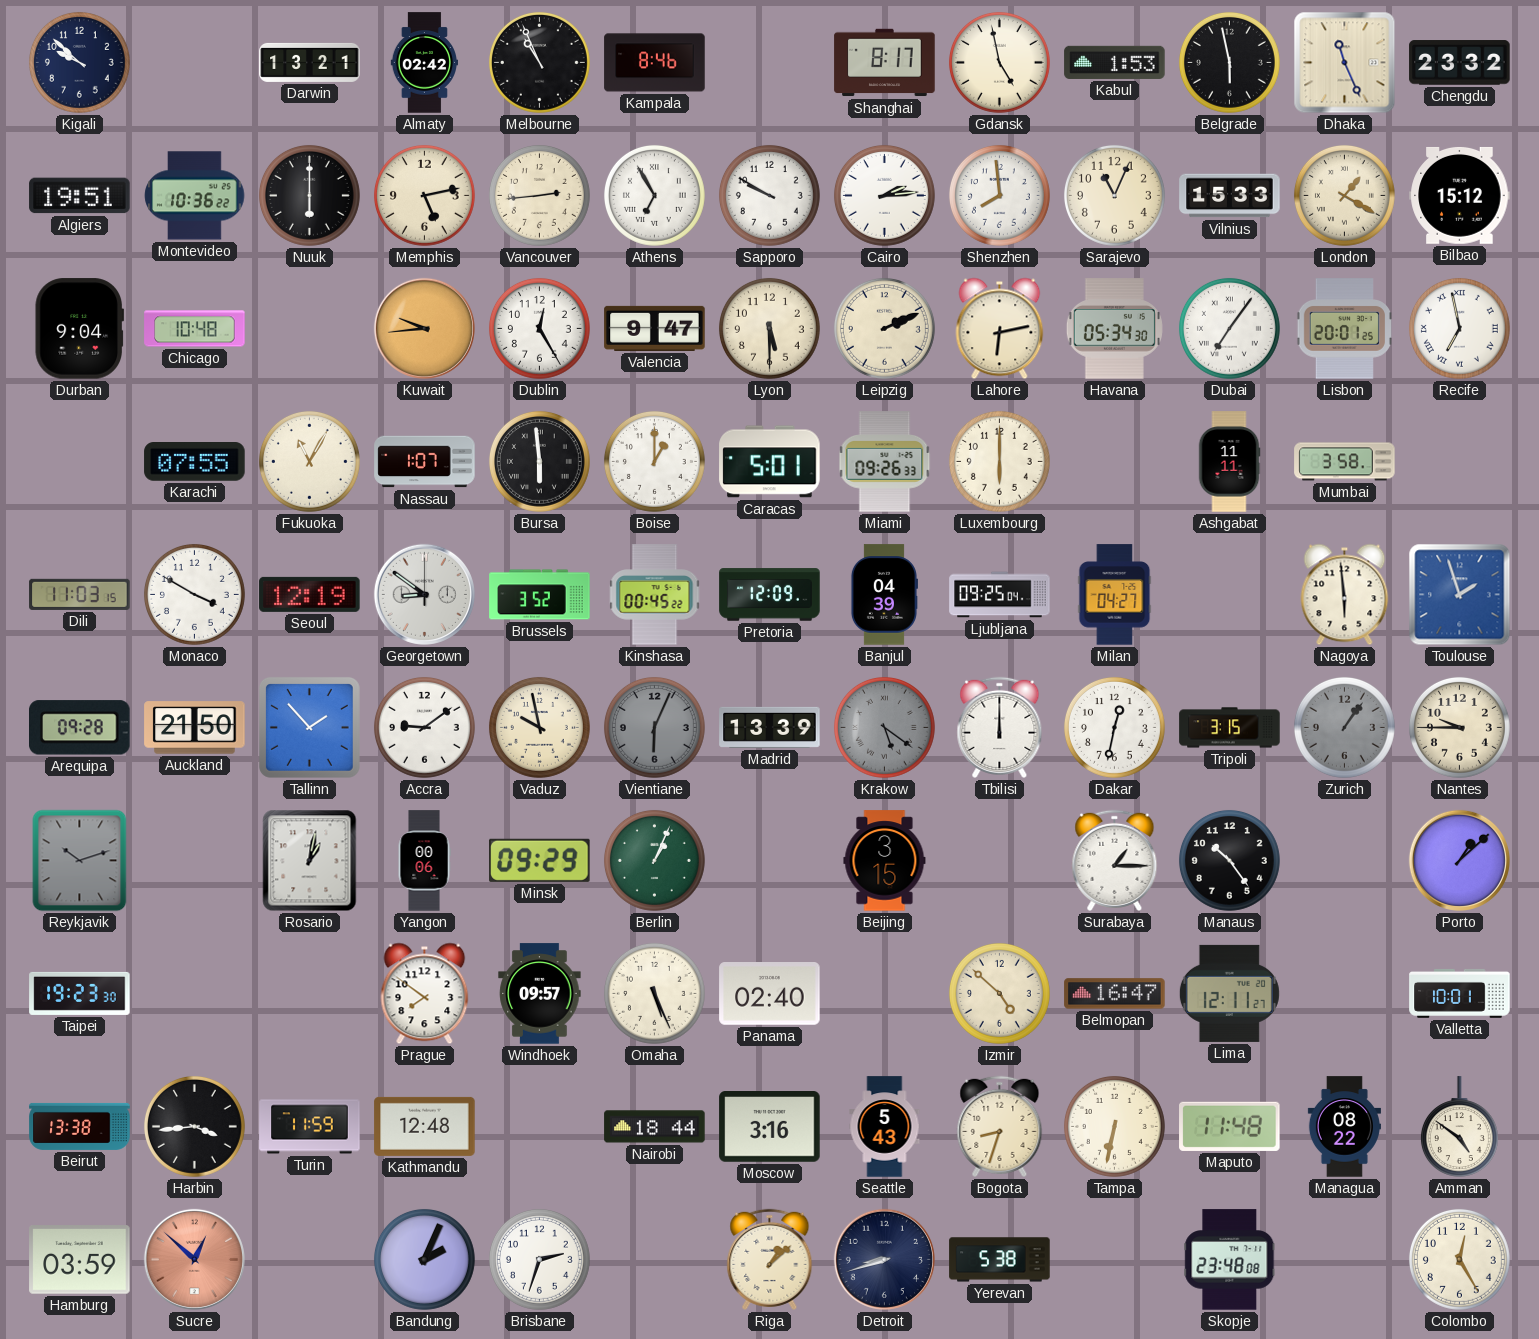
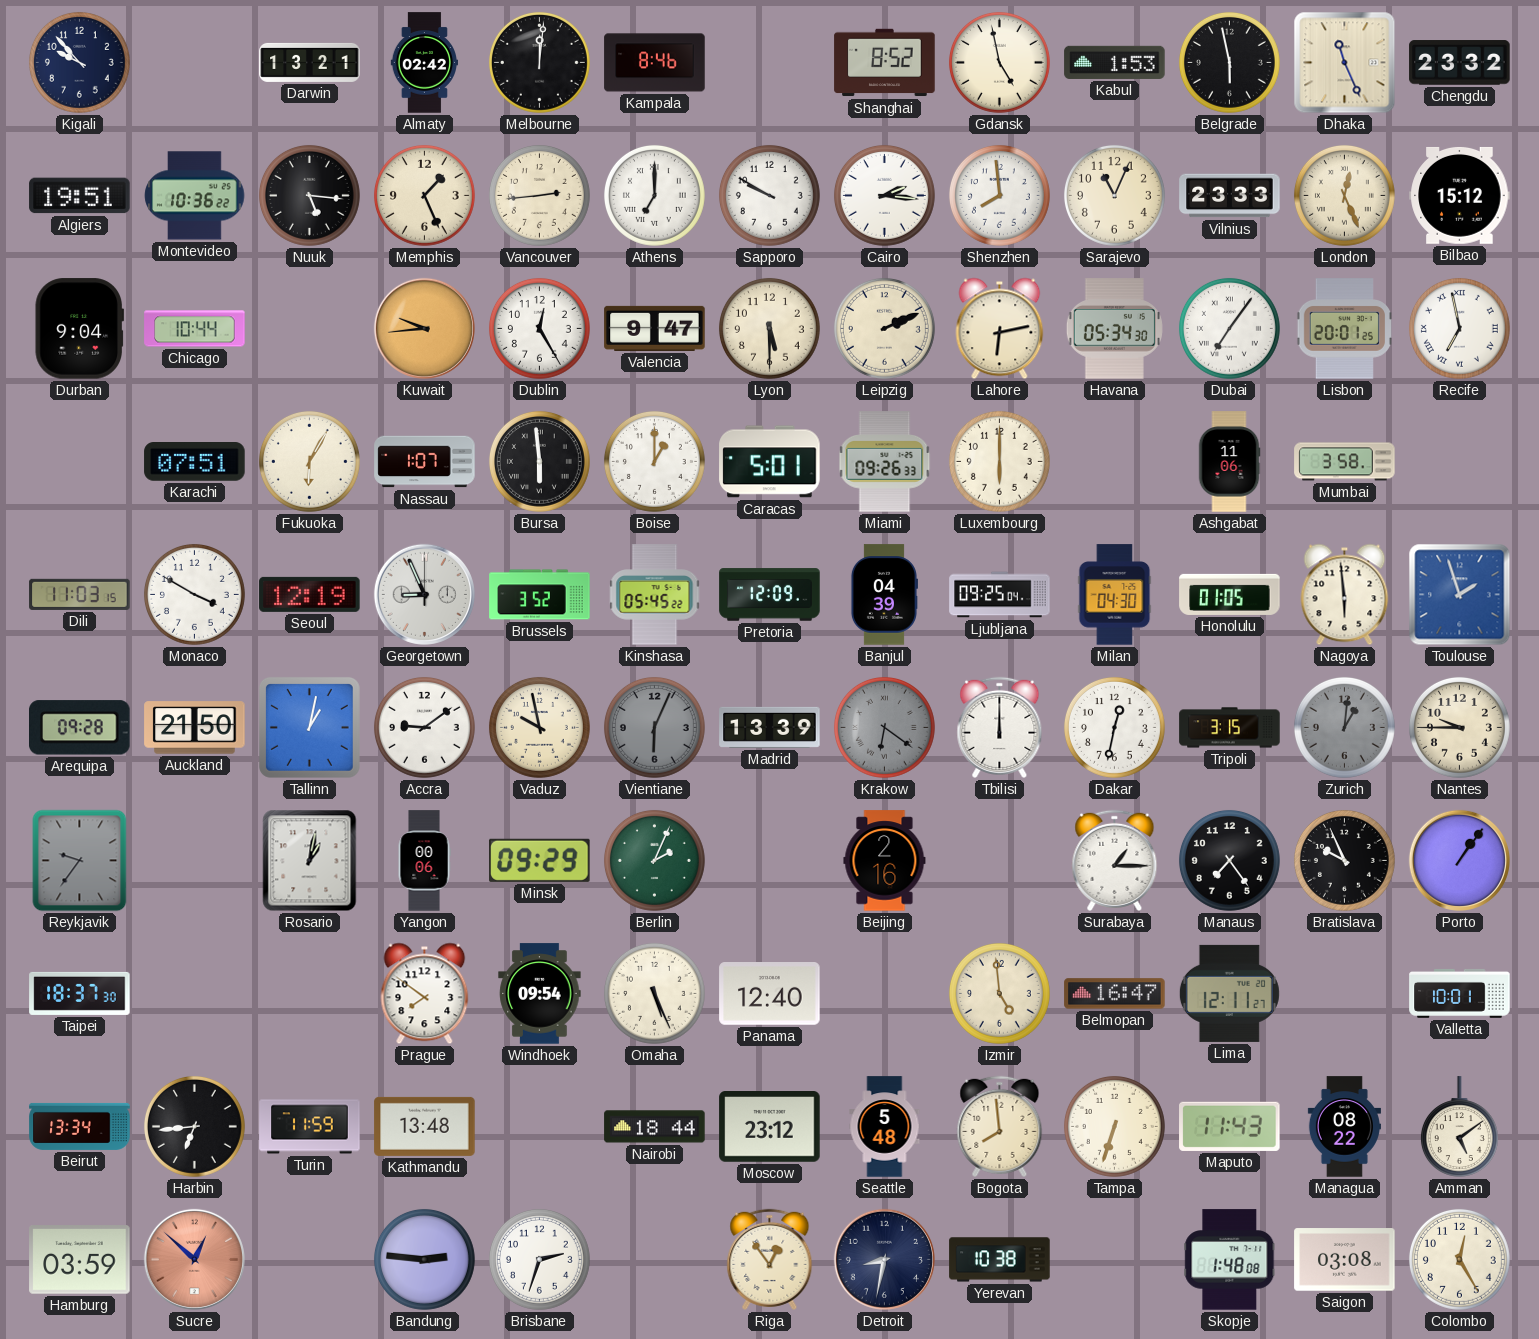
Kigali: 9:52 -> 9:53
Melbourne: 10:56 -> 12:01
Shanghai: 8:17 -> 8:52
Nuuk: 6:00 -> 5:16
Memphis: 5:13 -> 1:26
Athens: 6:55 -> 7:00
Cairo: 2:14 -> 2:16
Vilnius: 15:33 -> 23:33
London: 1:20 -> 12:26
Chicago: 10:48 -> 10:44
Karachi: 07:55 -> 07:51
Fukuoka: 11:05 -> 6:05
Ashgabat: 11:11 -> 11:06
Georgetown: 8:51 -> 8:56
Kinshasa: 00:45 -> 05:45
Milan: 04:27 -> 04:30
Honolulu: none -> 01:05
Tallinn: 1:53 -> 1:02
Krakow: 5:21 -> 6:21
Zurich: 1:06 -> 1:01
Reykjavik: 10:12 -> 9:36
Berlin: 1:04 -> 2:04
Beijing: 3:15 -> 2:16
Manaus: 10:24 -> 7:24
Bratislava: none -> 9:56
Porto: 1:08 -> 1:06
Taipei: 19:23 -> 18:37
Windhoek: 09:57 -> 09:54
Panama: 02:40 -> 12:40
Izmir: 4:52 -> 4:59
Beirut: 13:38 -> 13:34
Harbin: 3:44 -> 6:44
Kathmandu: 12:48 -> 13:48
Moscow: 3:16 -> 23:12
Seattle: 5:43 -> 5:48
Bogota: 8:33 -> 7:59
Tampa: 6:32 -> 6:33
Maputo: 11:48 -> 11:43
Amman: 4:51 -> 5:09
Bandung: 2:04 -> 2:46
Riga: 1:08 -> 12:54
Detroit: 8:42 -> 8:32
Yerevan: 5:38 -> 10:38
Skopje: 23:48 -> 1:48
Saigon: none -> 03:08
